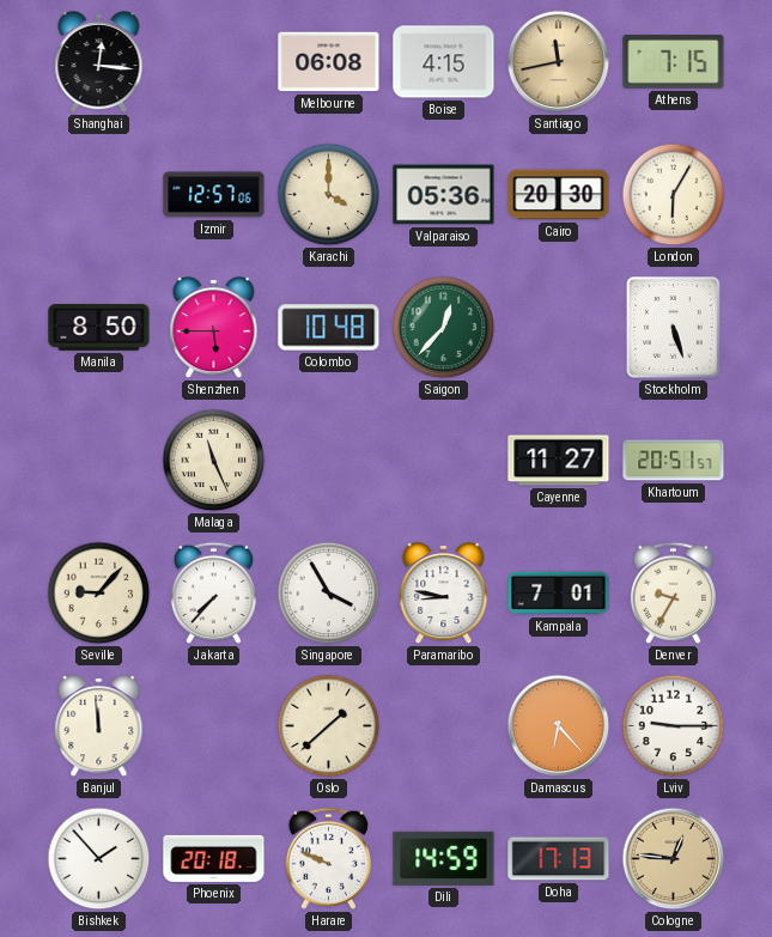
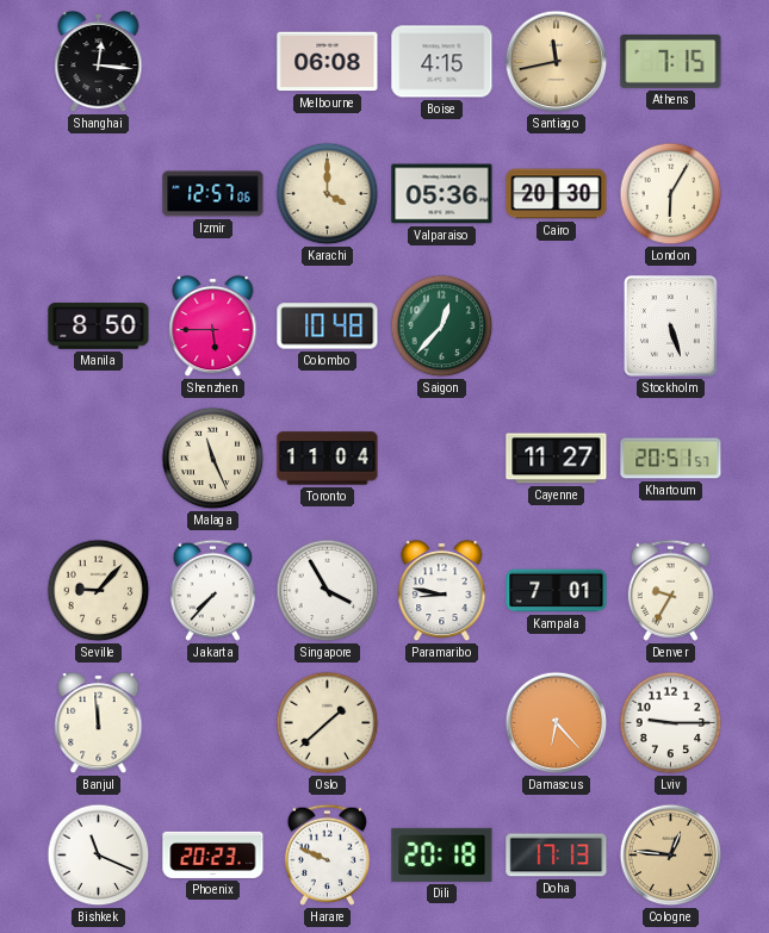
Toronto: none -> 11:04
Bishkek: 1:53 -> 11:19
Phoenix: 20:18 -> 20:23
Dili: 14:59 -> 20:18
